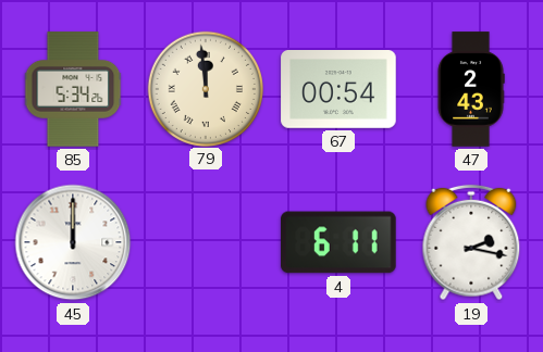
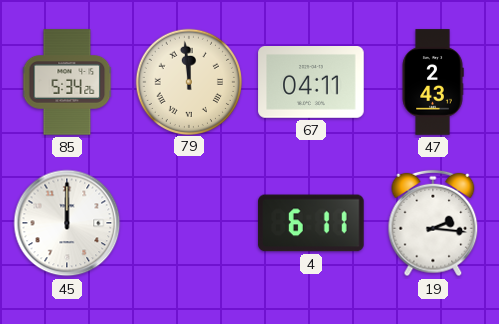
67: 00:54 -> 04:11
19: 2:17 -> 2:16
